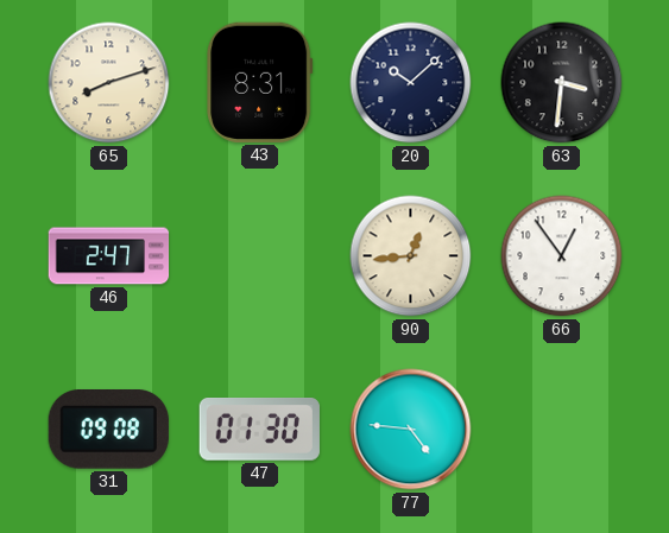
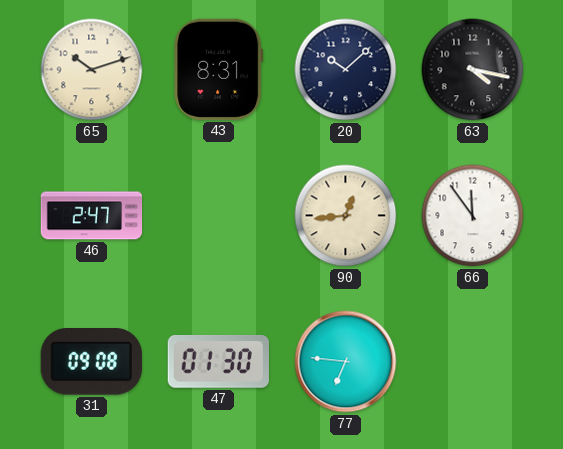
65: 8:12 -> 10:12
63: 3:31 -> 4:17
66: 12:54 -> 11:54
77: 4:46 -> 6:46
